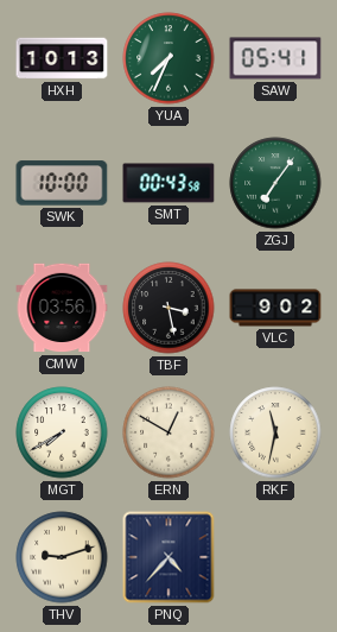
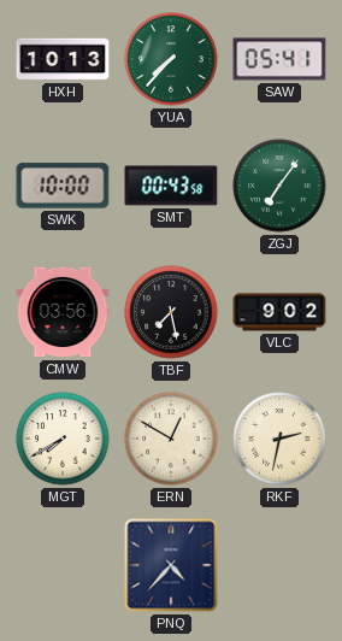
YUA: 7:34 -> 7:37
TBF: 3:28 -> 7:28
RKF: 11:32 -> 2:32
THV: 9:12 -> none
